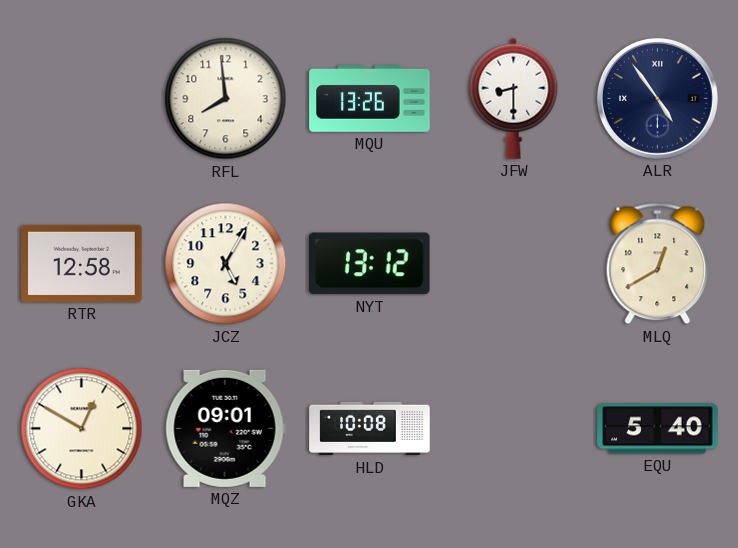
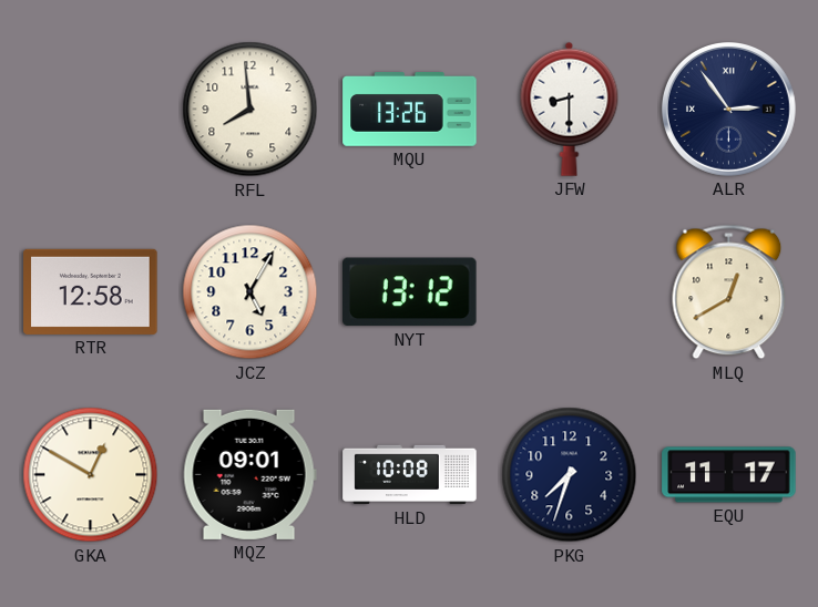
ALR: 4:54 -> 2:54
PKG: none -> 7:33
EQU: 5:40 -> 11:17
